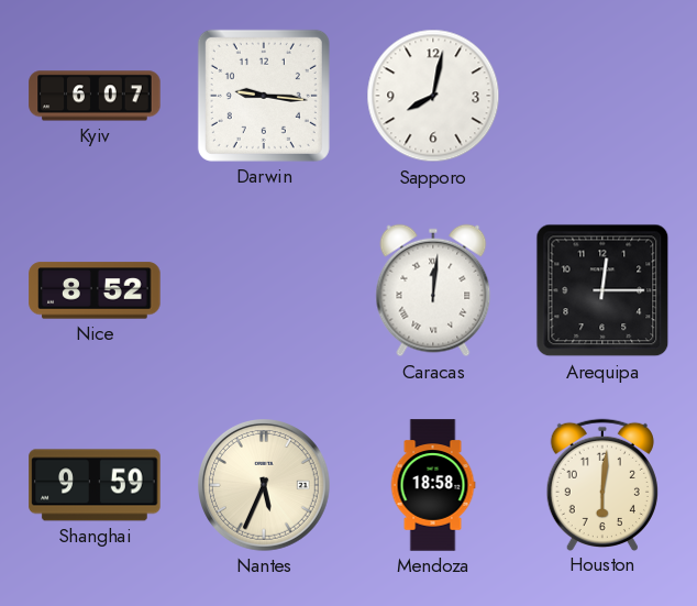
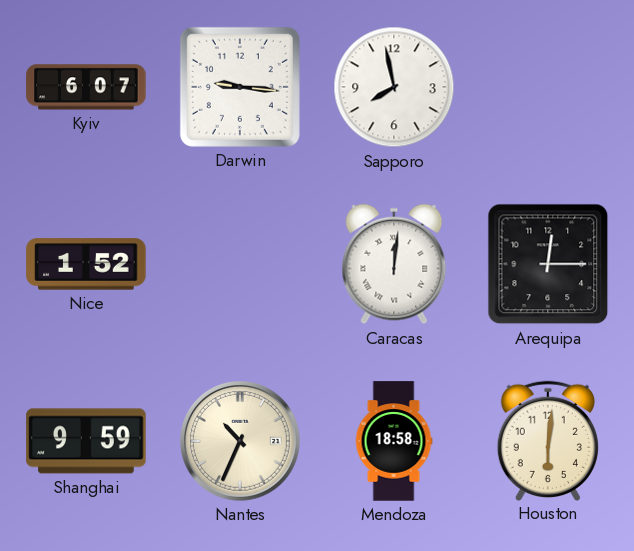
Sapporo: 8:02 -> 7:58
Nice: 8:52 -> 1:52
Nantes: 5:34 -> 10:34
